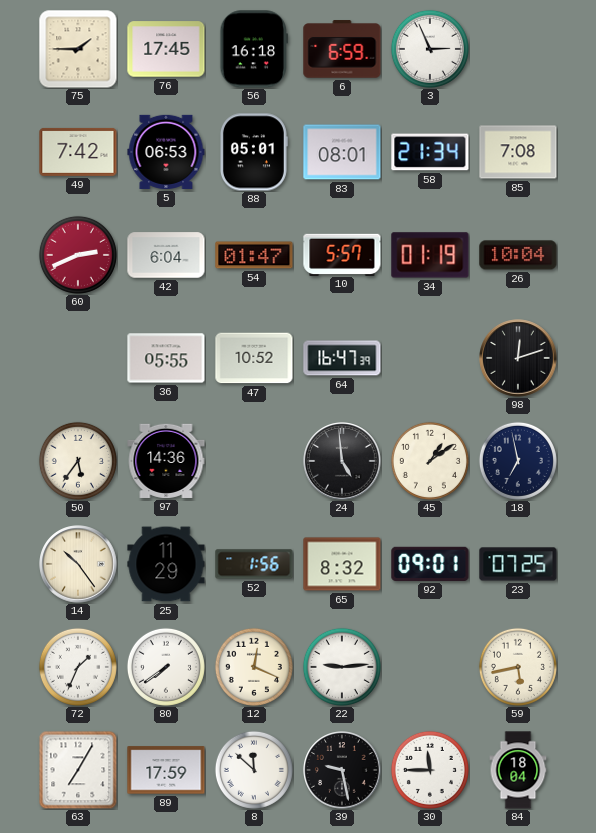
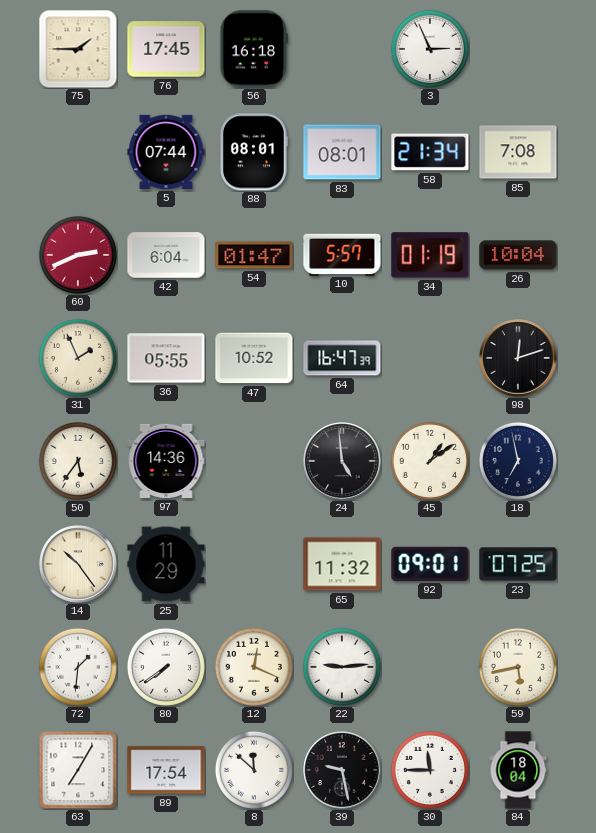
6: 6:59 -> none
49: 7:42 -> none
5: 06:53 -> 07:44
88: 05:01 -> 08:01
31: none -> 1:56
52: 1:56 -> none
65: 8:32 -> 11:32
72: 1:34 -> 1:31
89: 17:59 -> 17:54
